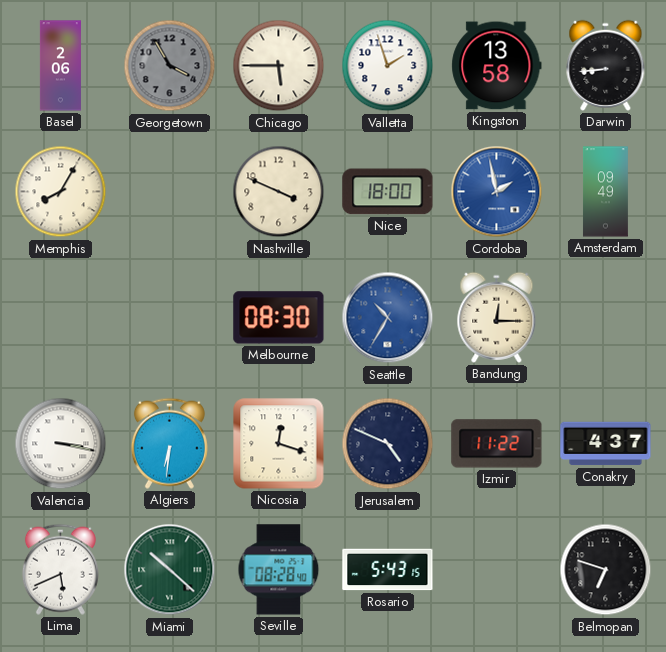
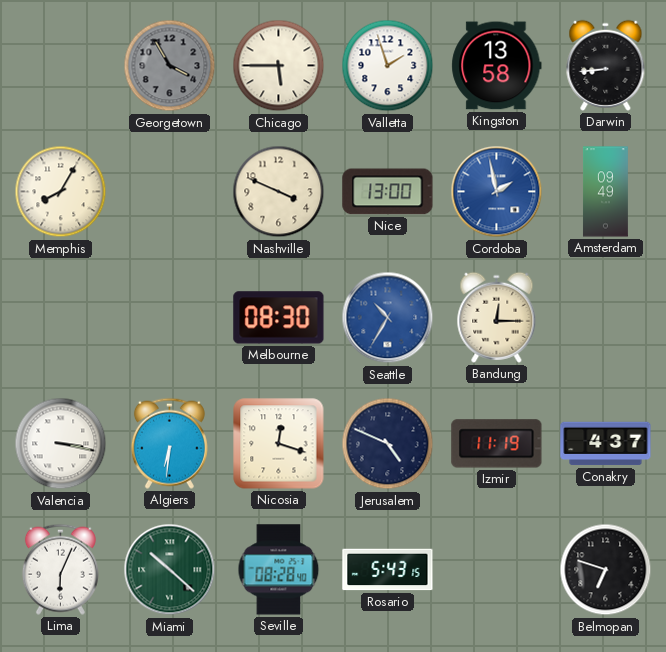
Basel: 2:06 -> none
Nice: 18:00 -> 13:00
Izmir: 11:22 -> 11:19
Lima: 5:41 -> 6:04
